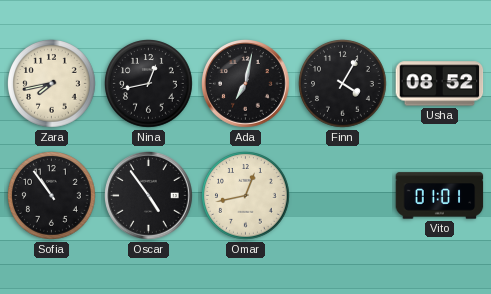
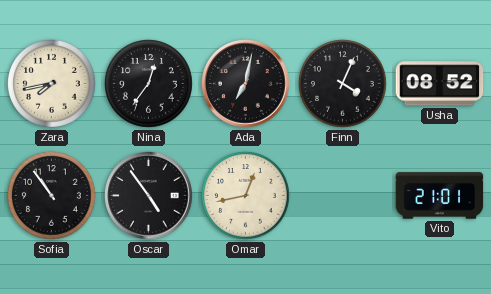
Nina: 12:43 -> 12:36
Finn: 4:05 -> 4:04
Vito: 01:01 -> 21:01
